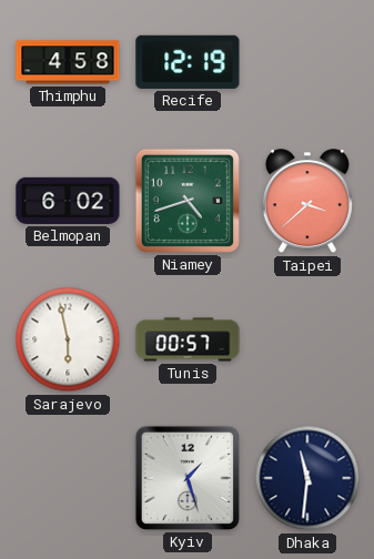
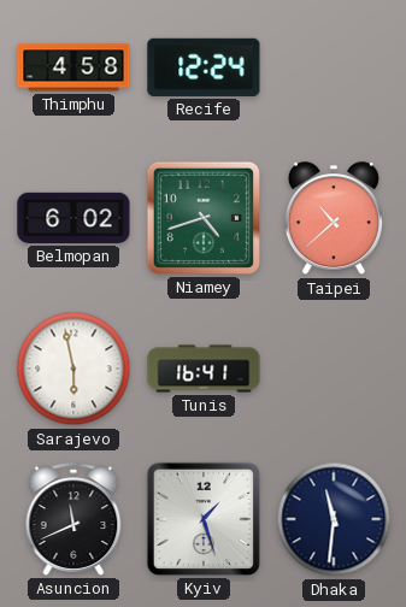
Recife: 12:19 -> 12:24
Taipei: 3:38 -> 10:38
Tunis: 00:57 -> 16:41
Asuncion: none -> 11:41
